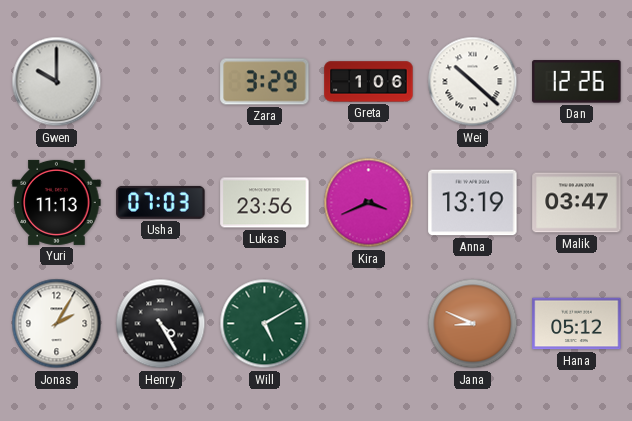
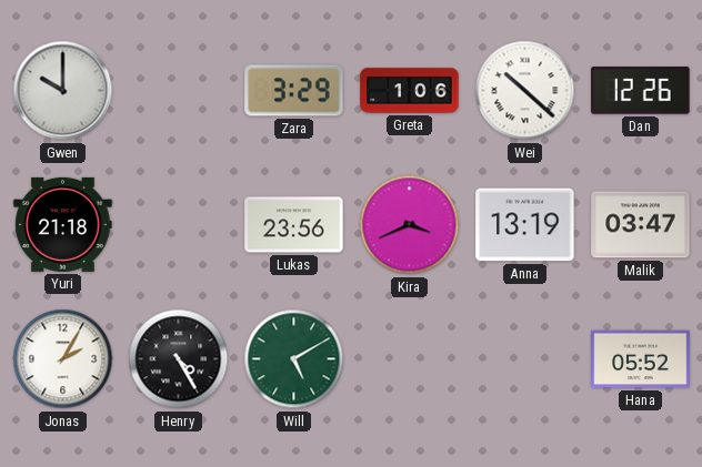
Yuri: 11:13 -> 21:18
Usha: 07:03 -> none
Jana: 8:49 -> none
Hana: 05:12 -> 05:52
